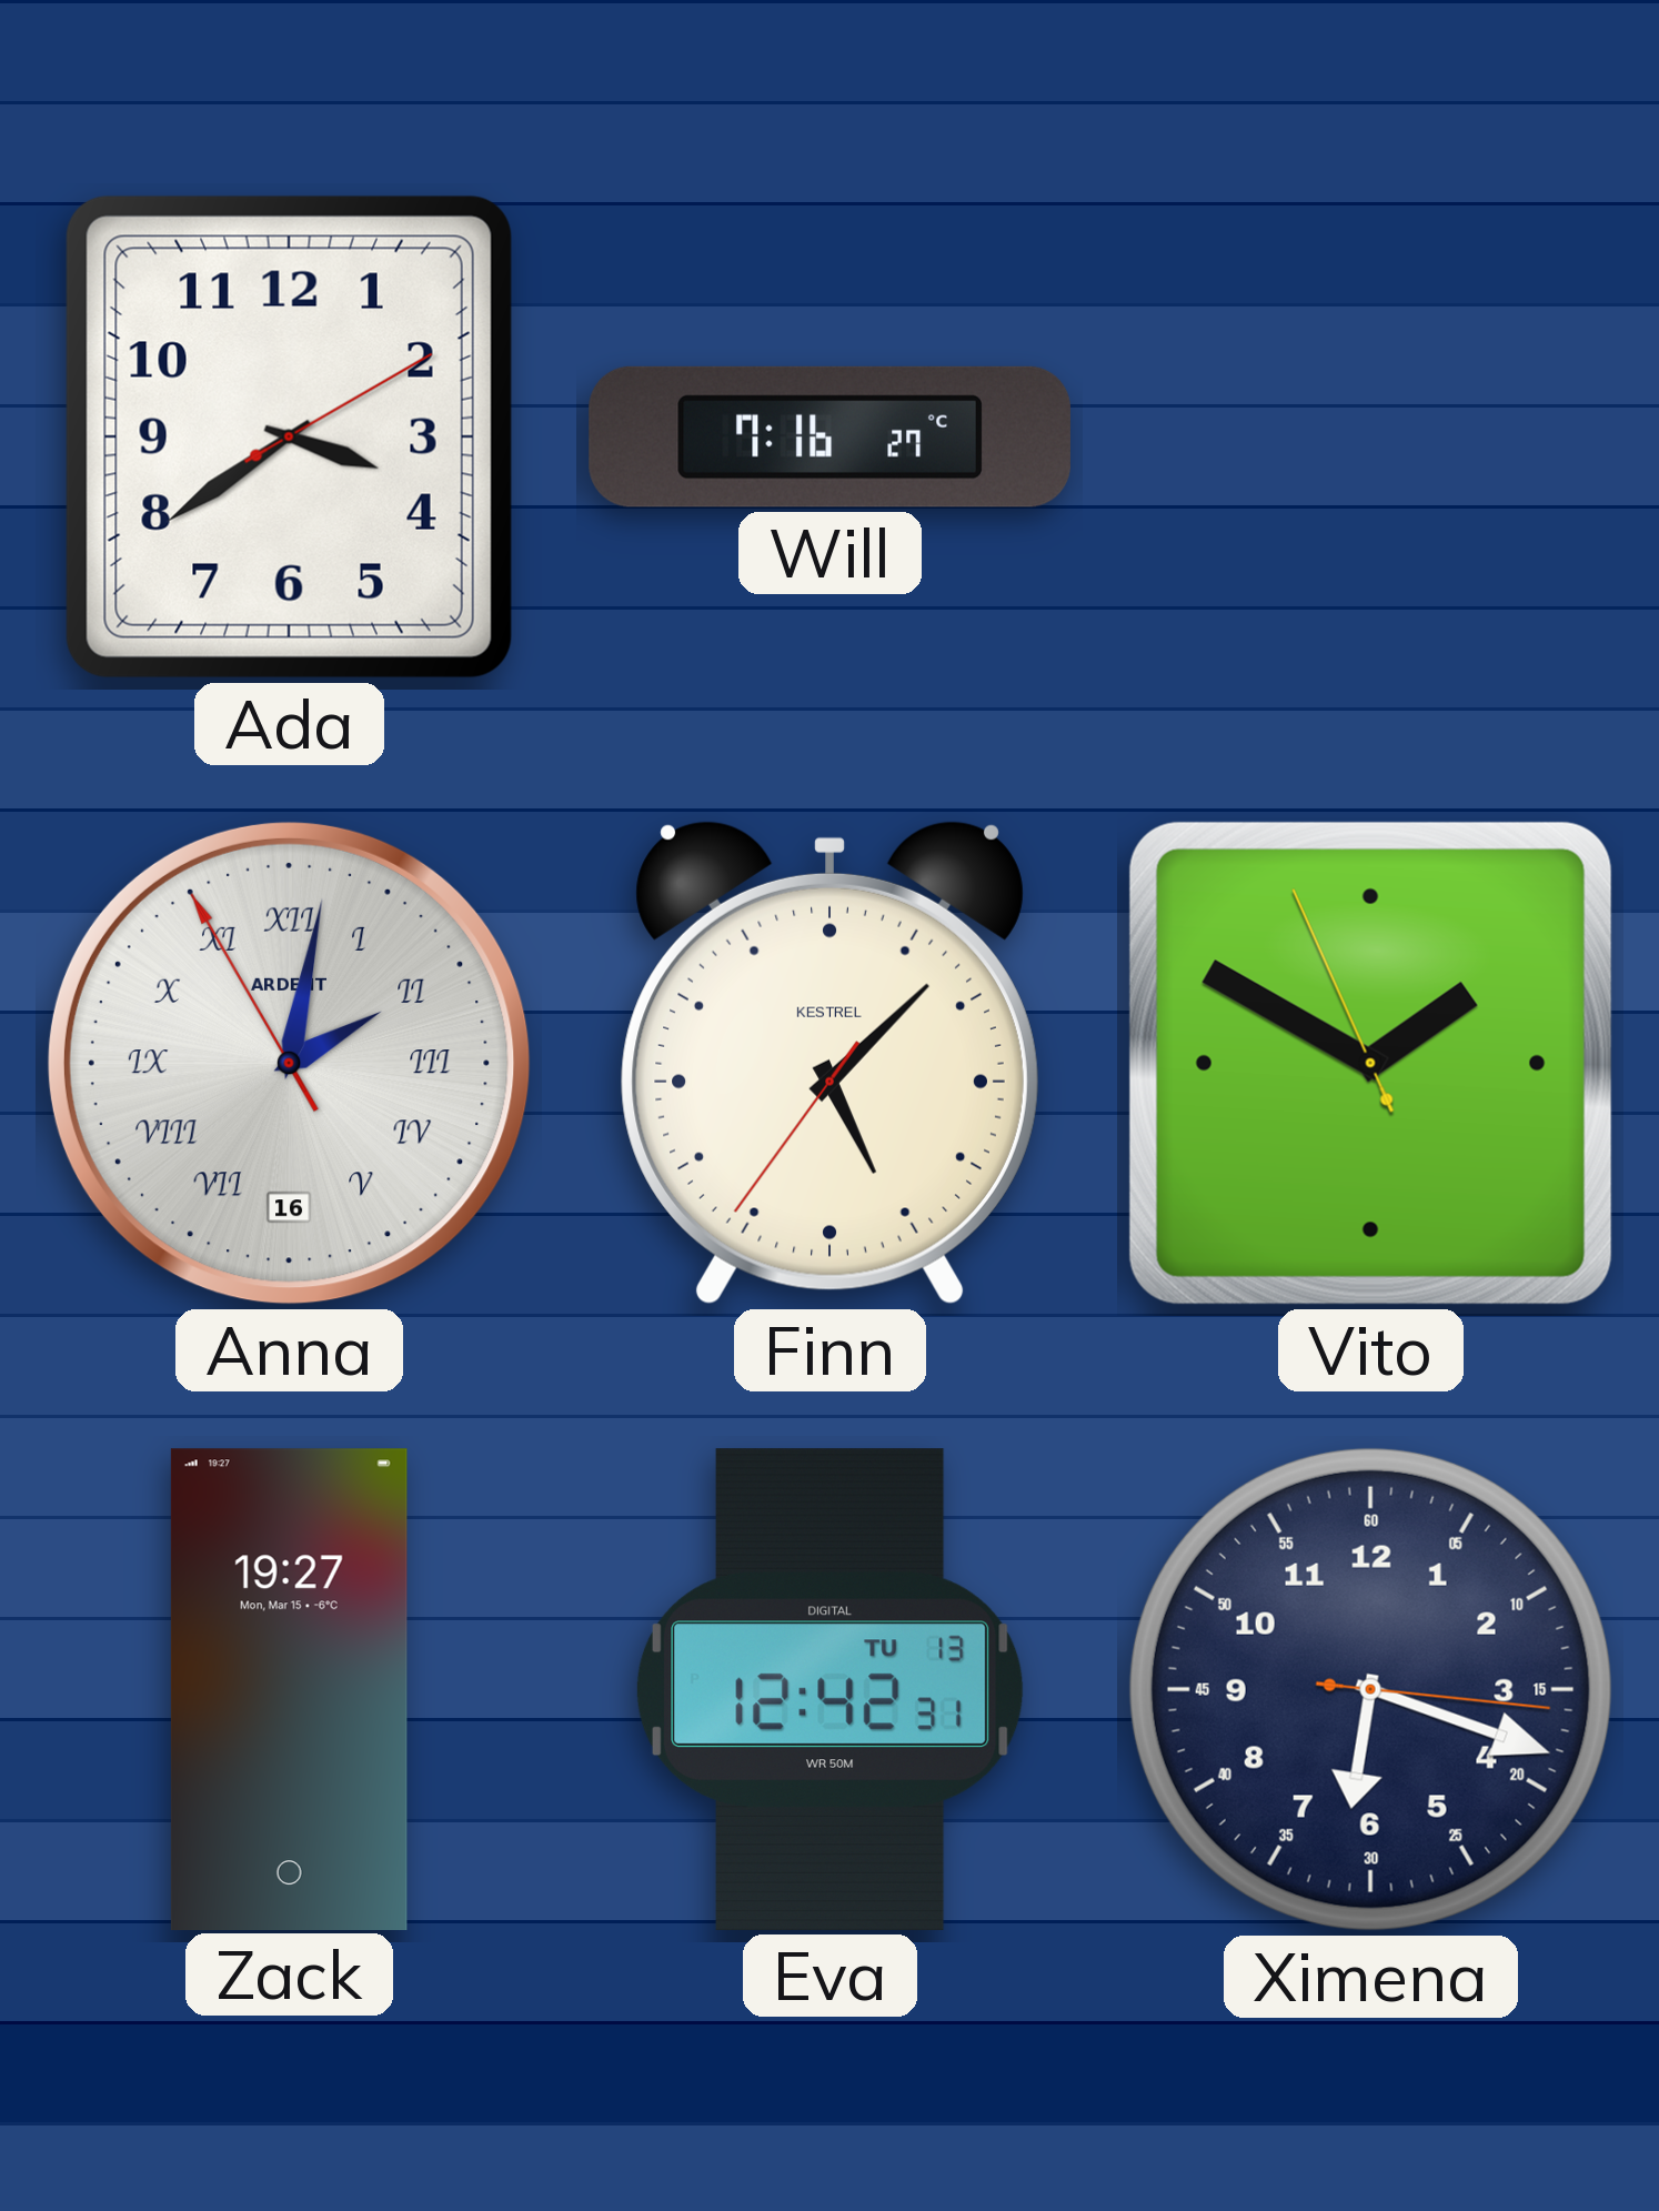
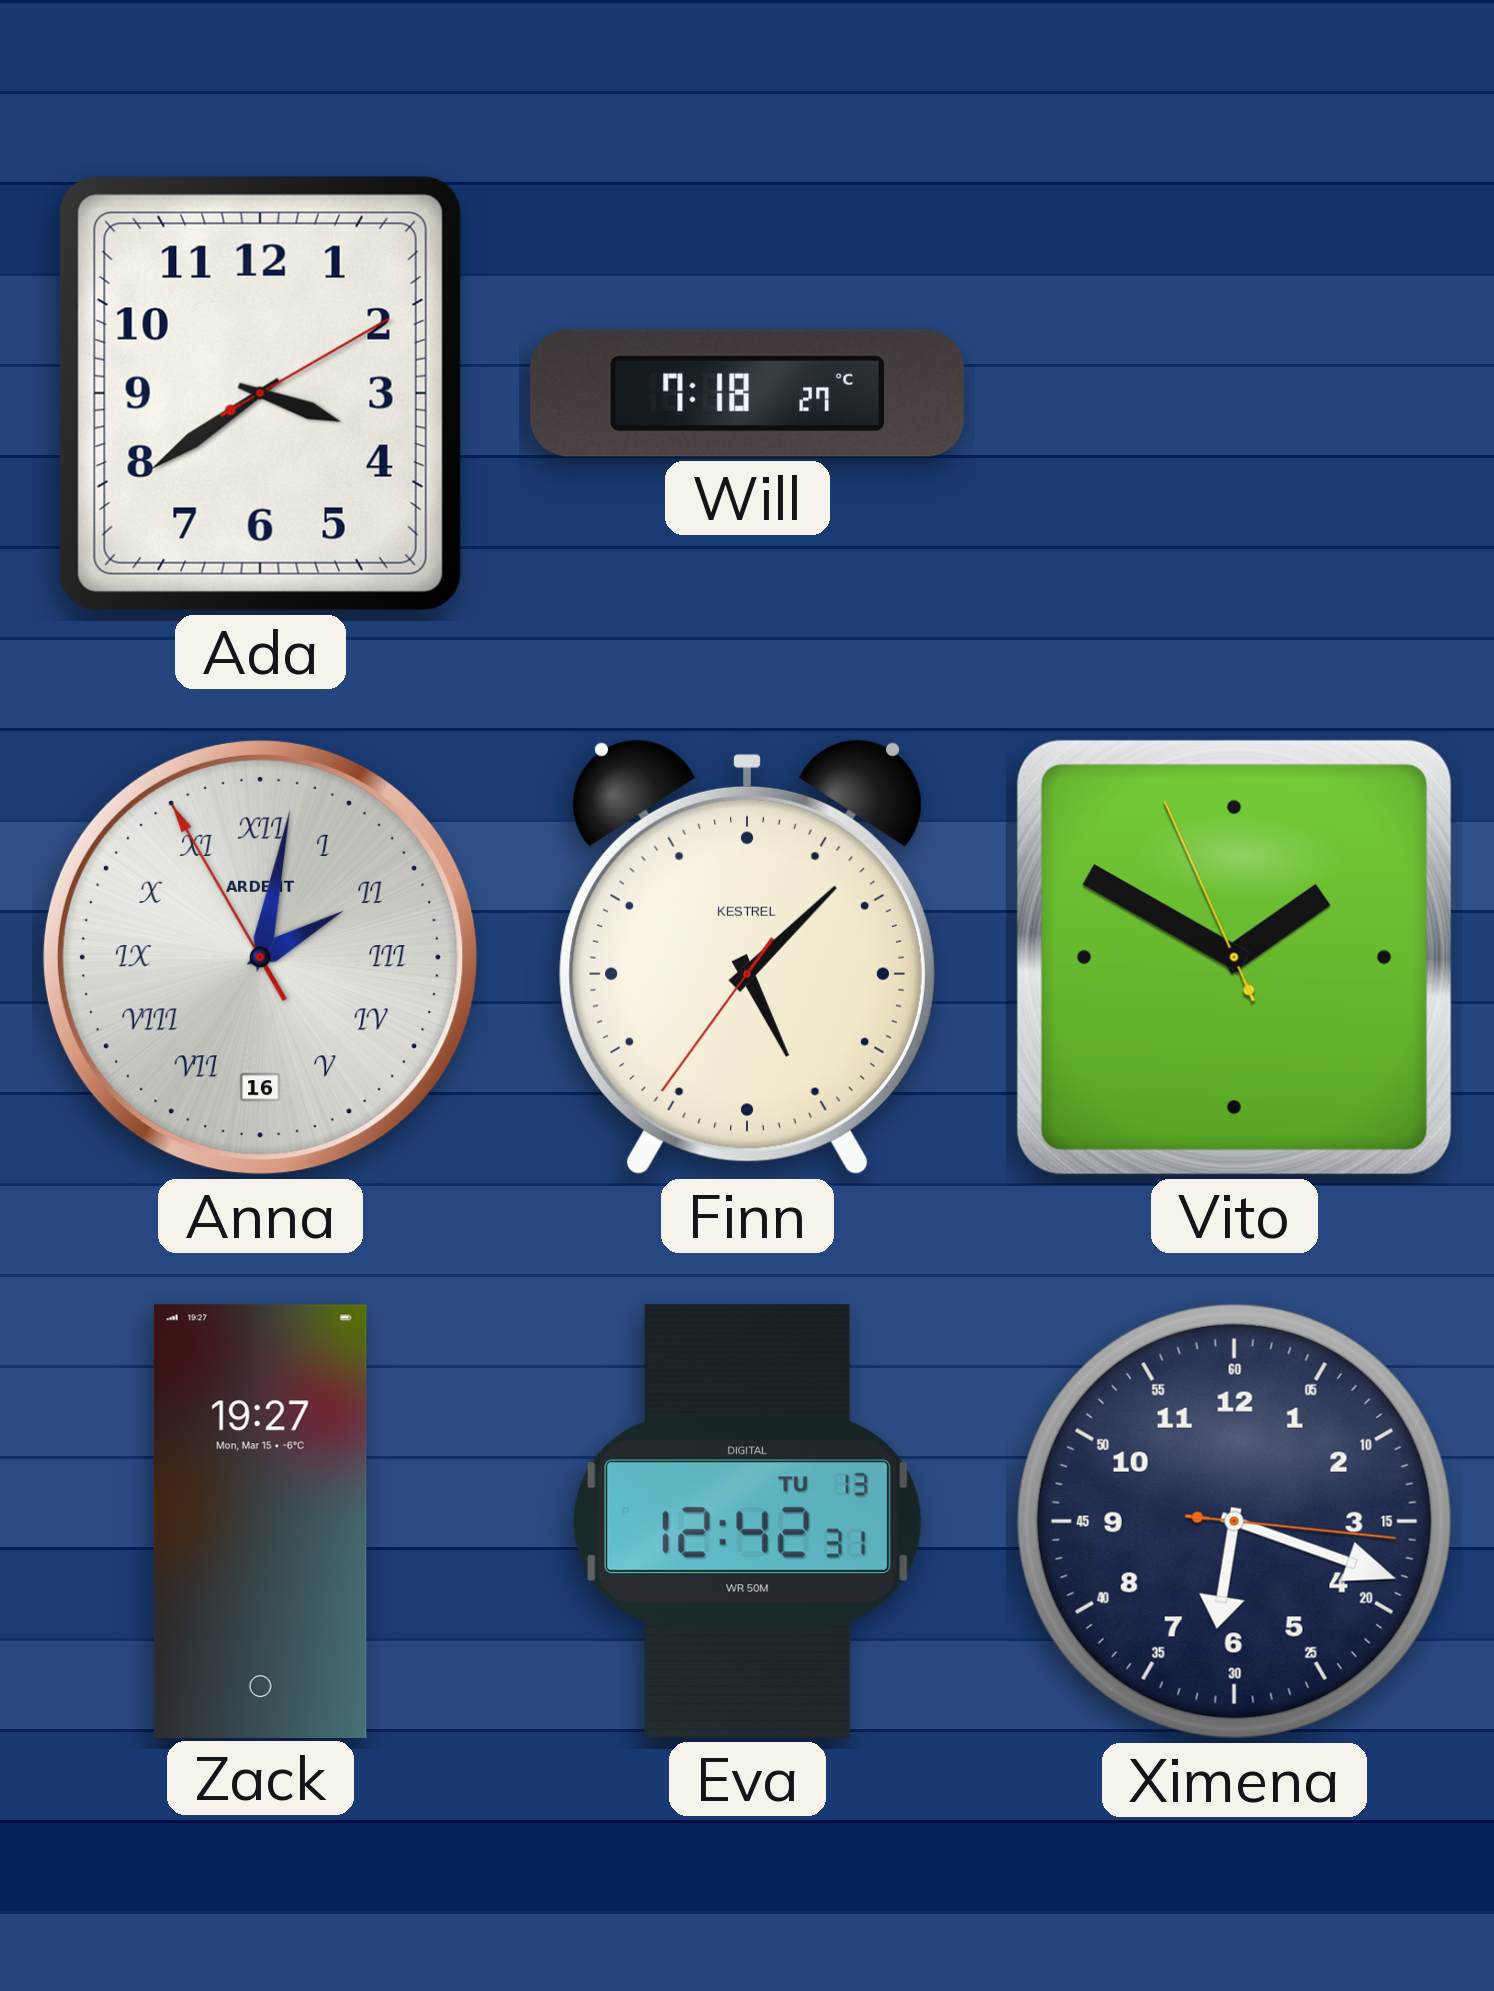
Will: 7:16 -> 7:18
